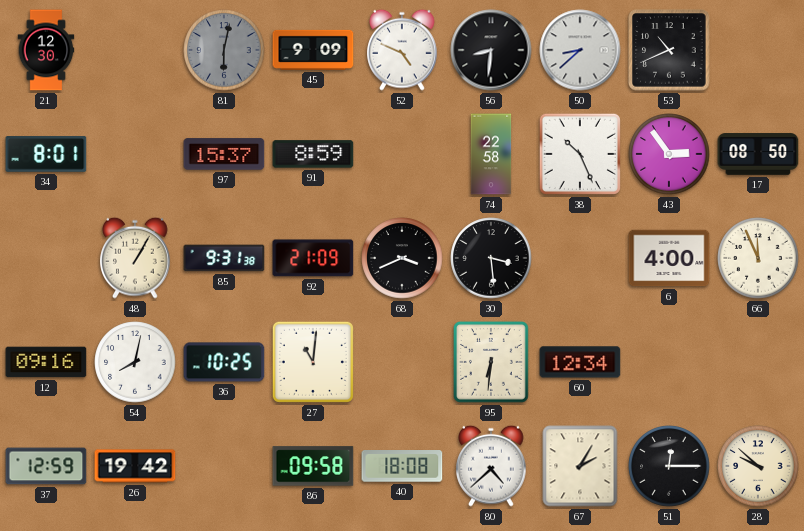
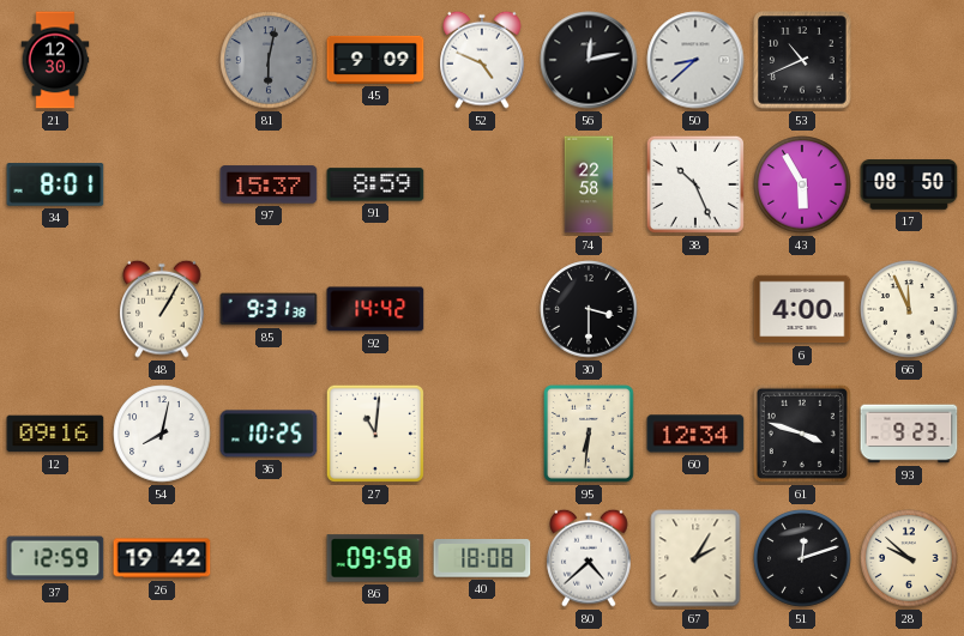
56: 8:31 -> 12:13
43: 2:54 -> 5:55
92: 21:09 -> 14:42
68: 3:41 -> none
30: 3:29 -> 3:30
61: none -> 3:48
93: none -> 9:23
51: 12:15 -> 12:12
